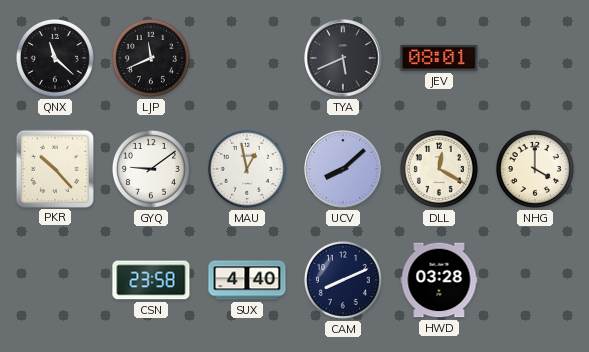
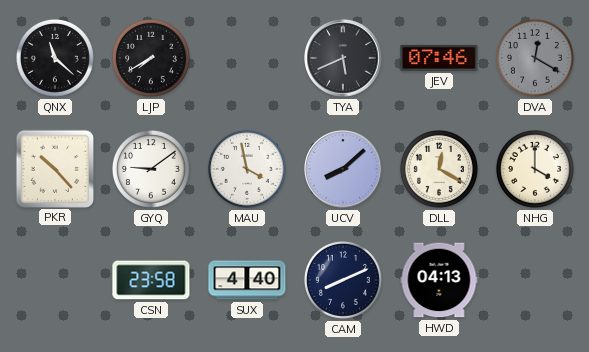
LJP: 11:41 -> 7:40
JEV: 08:01 -> 07:46
DVA: none -> 12:20
MAU: 12:58 -> 3:58
HWD: 03:28 -> 04:13
